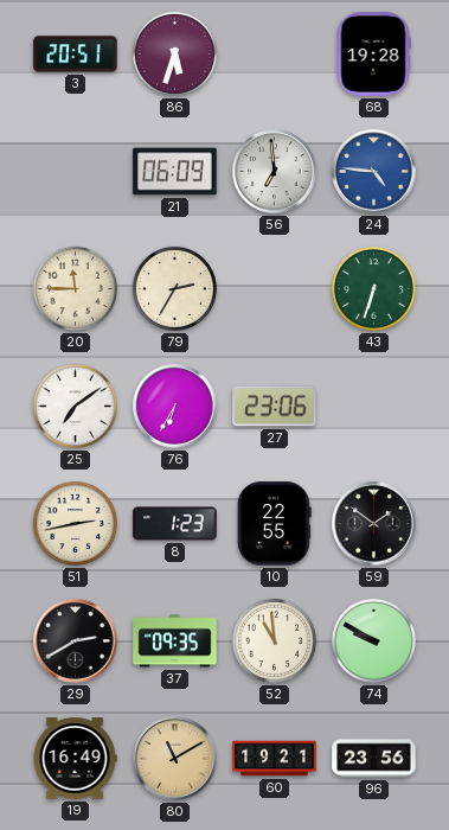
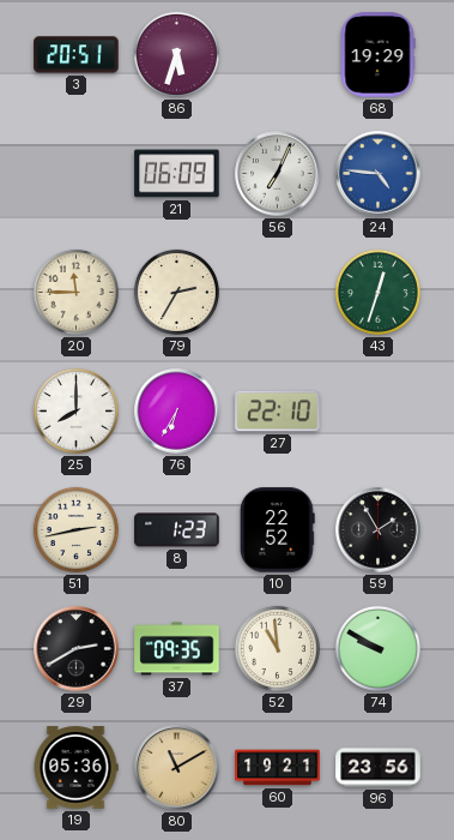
68: 19:28 -> 19:29
56: 6:59 -> 7:04
43: 6:33 -> 12:33
25: 7:09 -> 8:00
27: 23:06 -> 22:10
10: 22:55 -> 22:52
59: 1:51 -> 1:55
19: 16:49 -> 05:36
